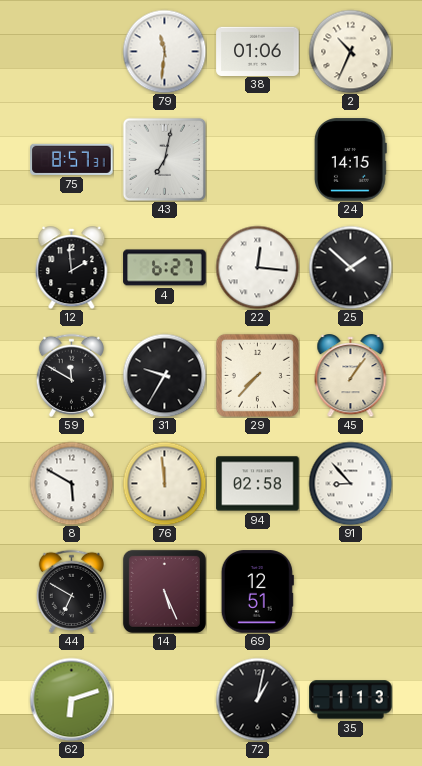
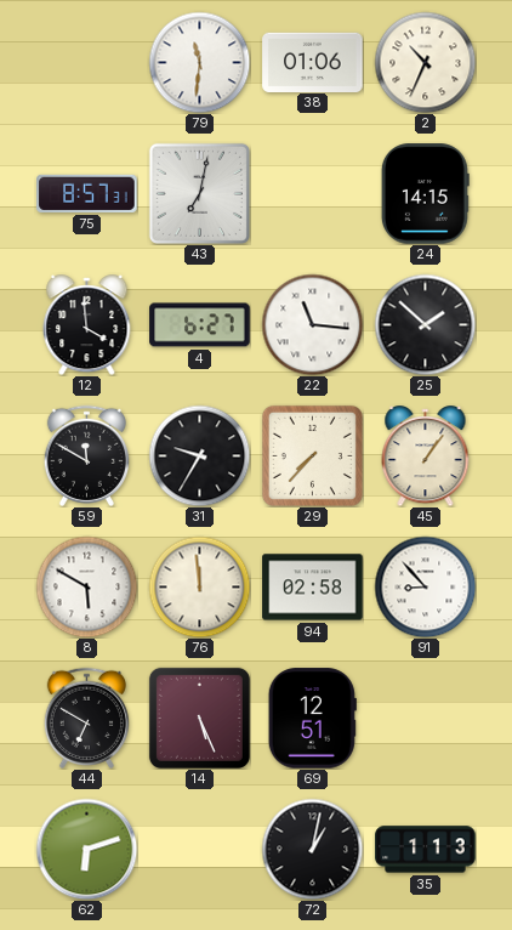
12: 1:59 -> 3:59
22: 12:16 -> 11:16
